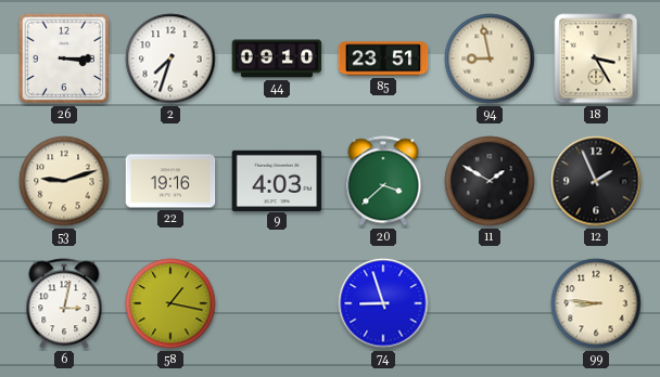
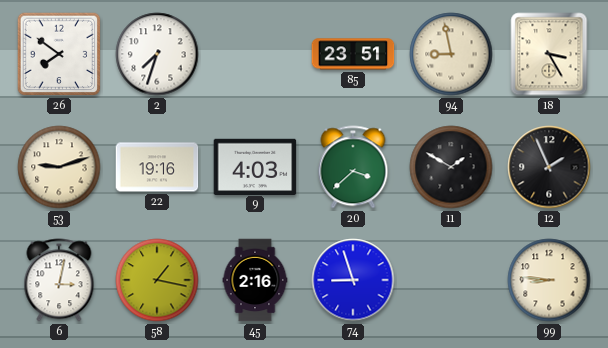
26: 3:15 -> 7:51
44: 09:10 -> none
45: none -> 2:16
